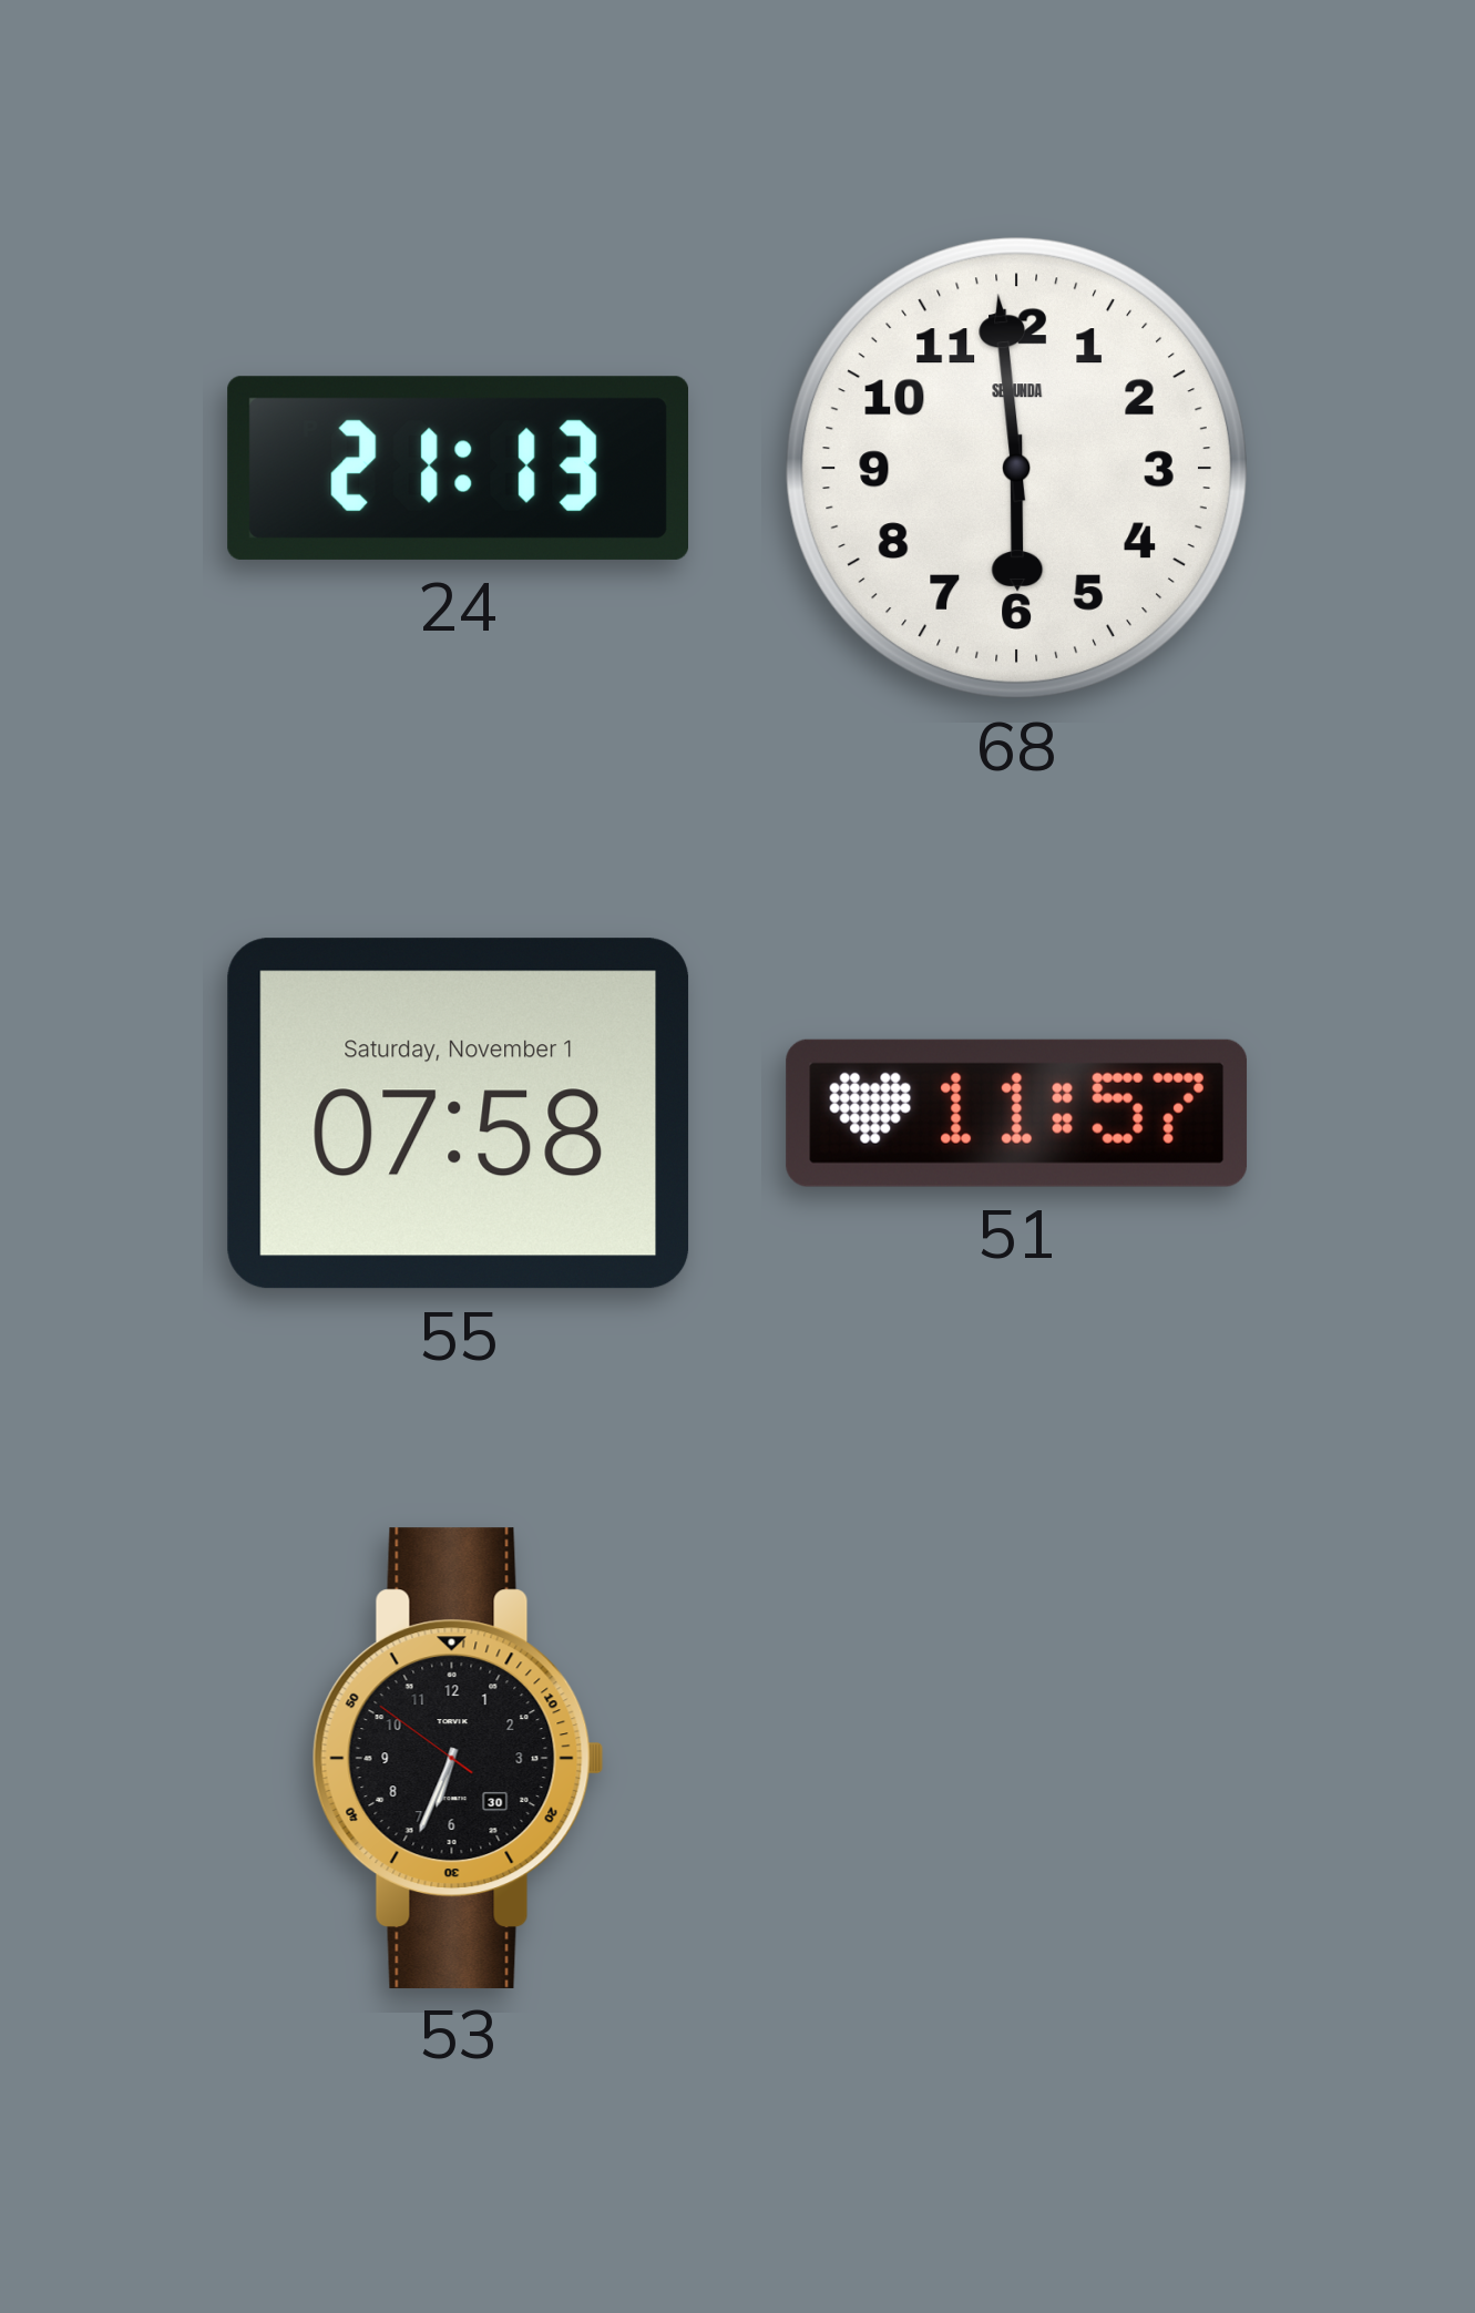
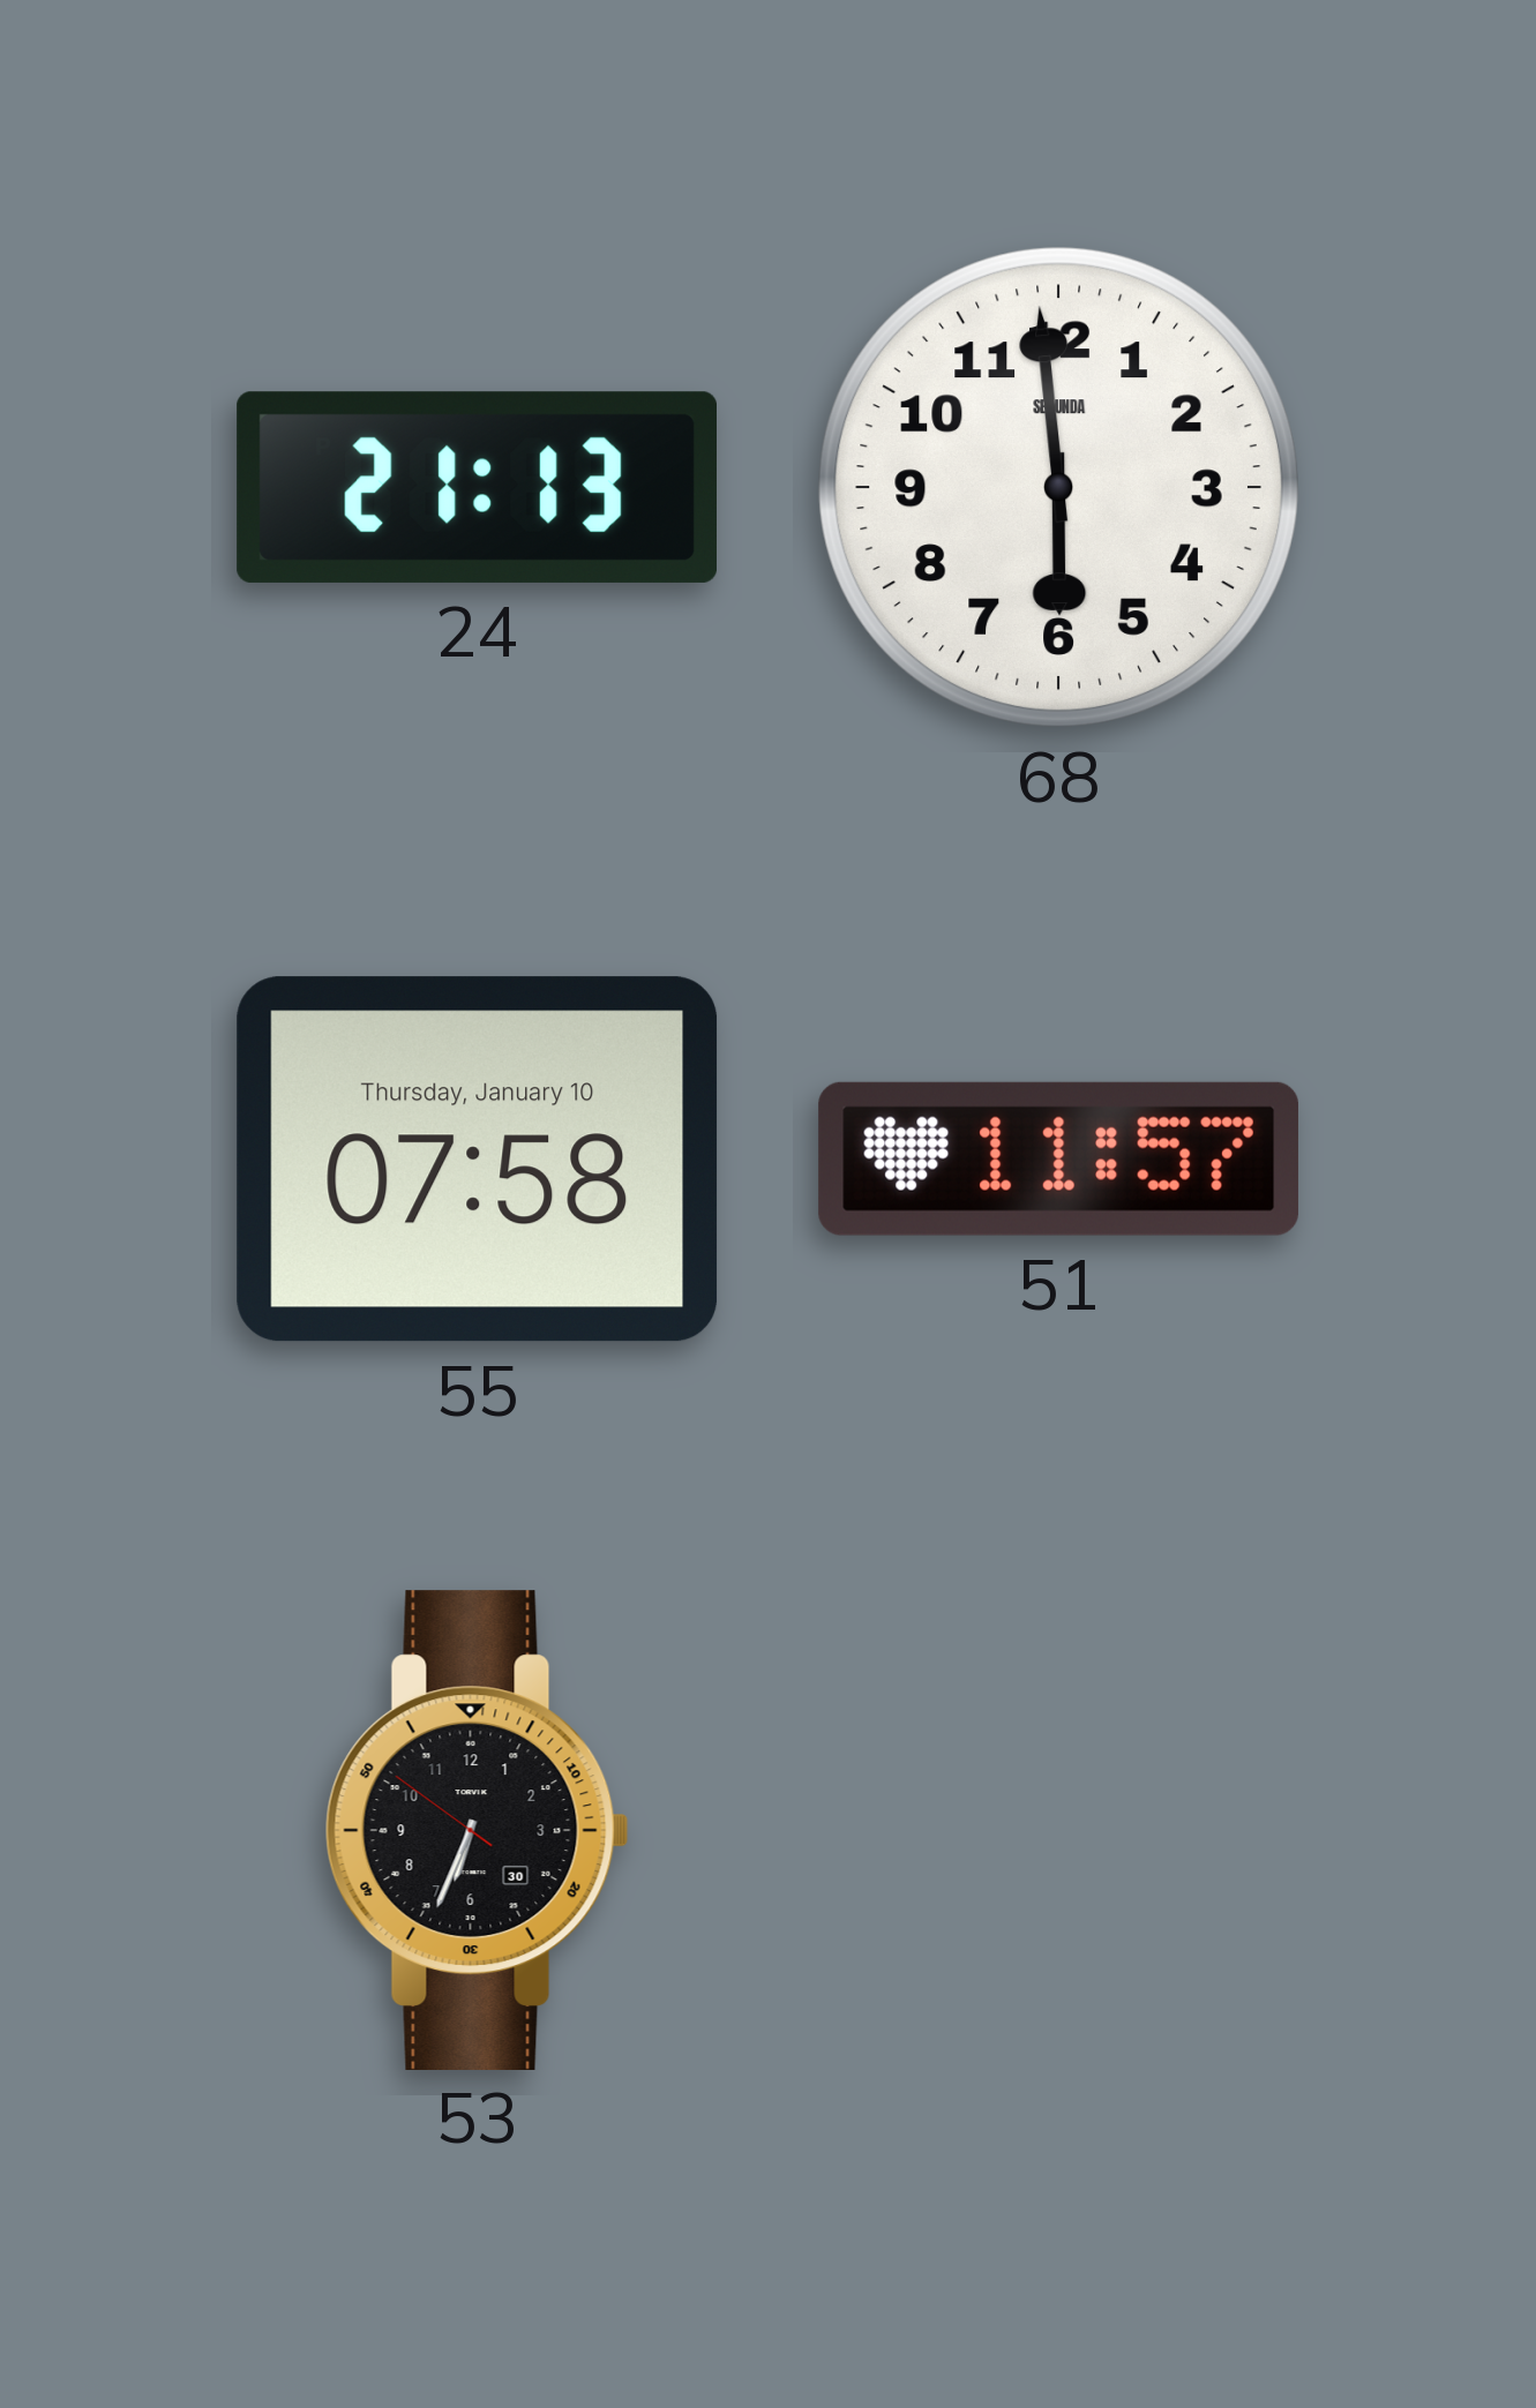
55 date: Saturday, November 1 -> Thursday, January 10
